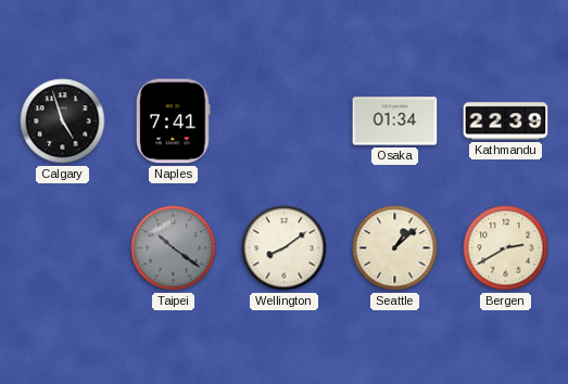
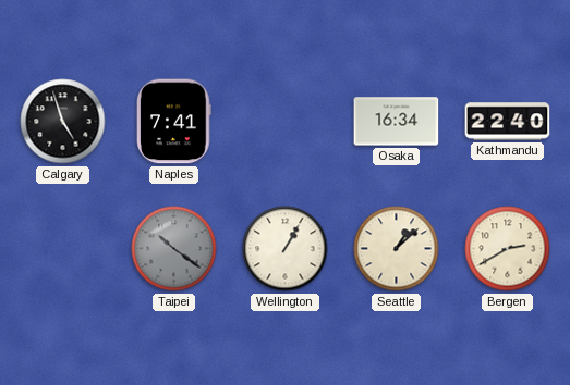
Osaka: 01:34 -> 16:34
Kathmandu: 22:39 -> 22:40
Wellington: 8:09 -> 1:05
